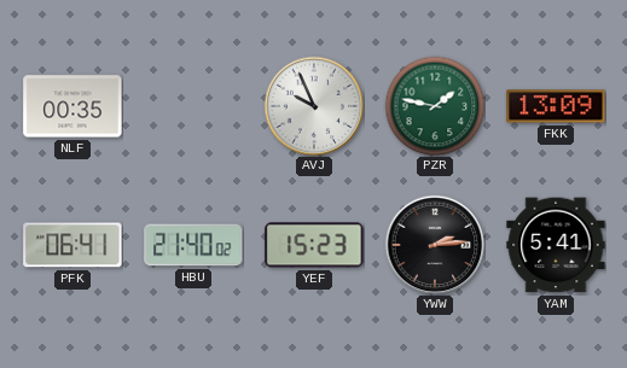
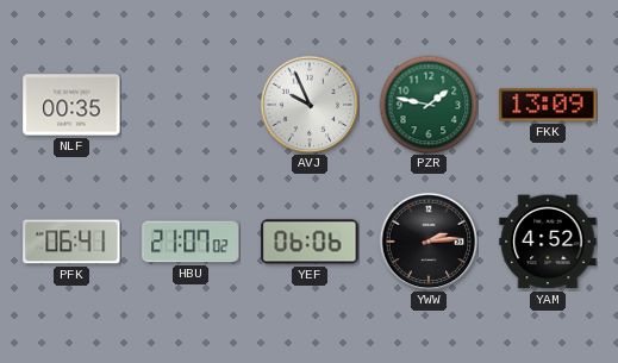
HBU: 21:40 -> 21:07
YEF: 15:23 -> 06:06
YAM: 5:41 -> 4:52
